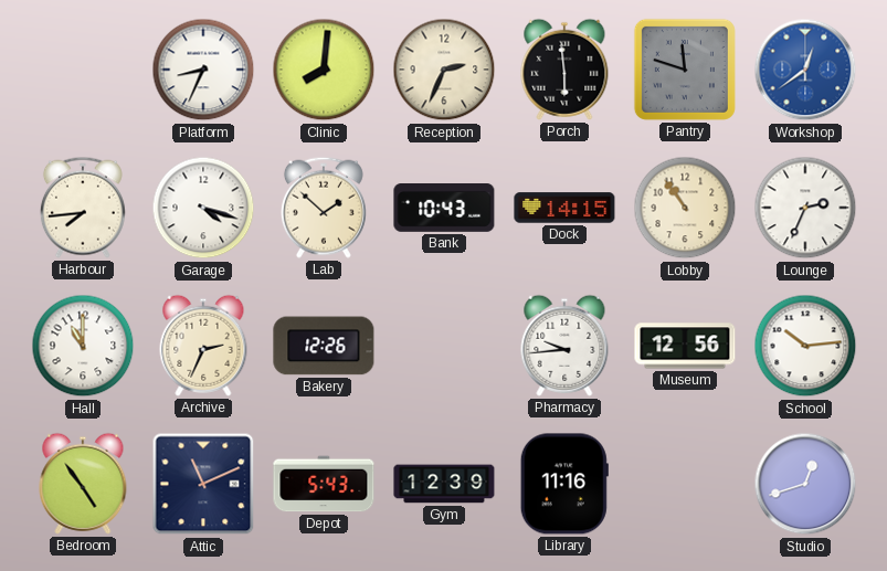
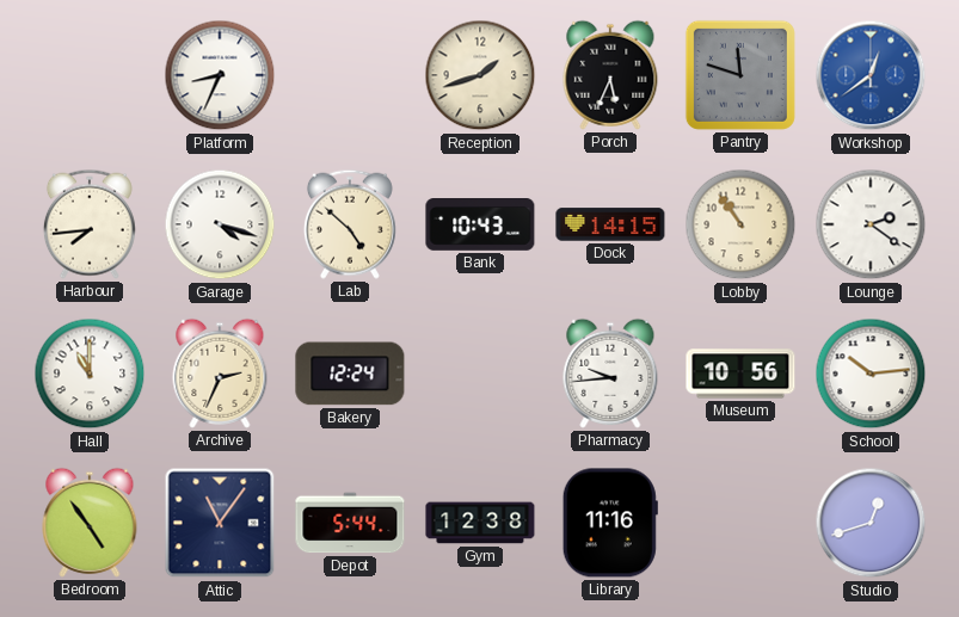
Clinic: 8:01 -> none
Reception: 2:34 -> 1:42
Porch: 5:59 -> 5:34
Lab: 1:52 -> 4:52
Lounge: 2:34 -> 2:21
Bakery: 12:26 -> 12:24
Museum: 12:56 -> 10:56
Attic: 11:11 -> 11:06
Depot: 5:43 -> 5:44
Gym: 12:39 -> 12:38
